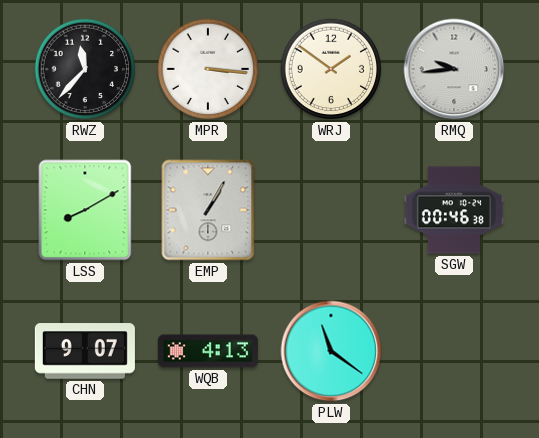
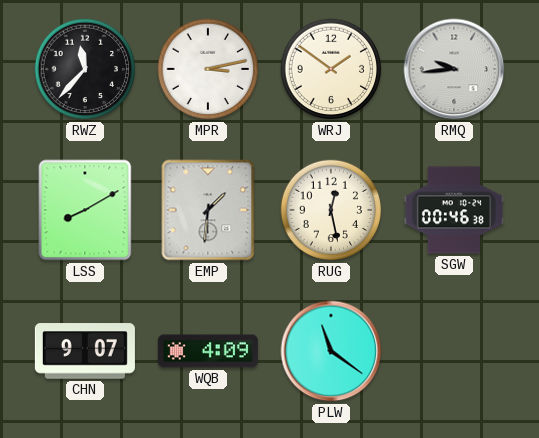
MPR: 3:16 -> 3:13
EMP: 1:05 -> 1:31
RUG: none -> 12:28
WQB: 4:13 -> 4:09
